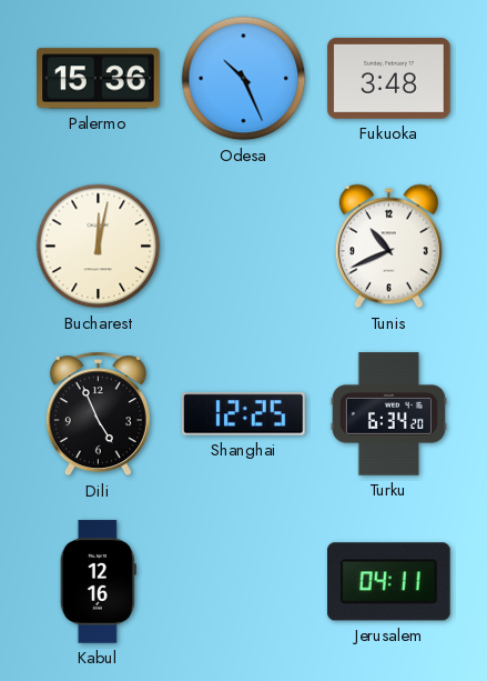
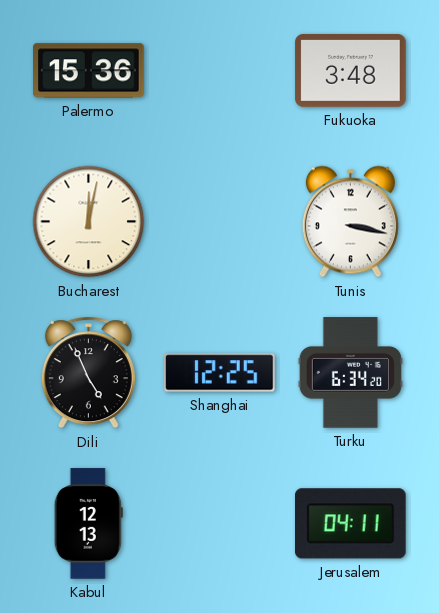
Odesa: 10:26 -> none
Tunis: 10:41 -> 3:17
Kabul: 12:16 -> 12:13
